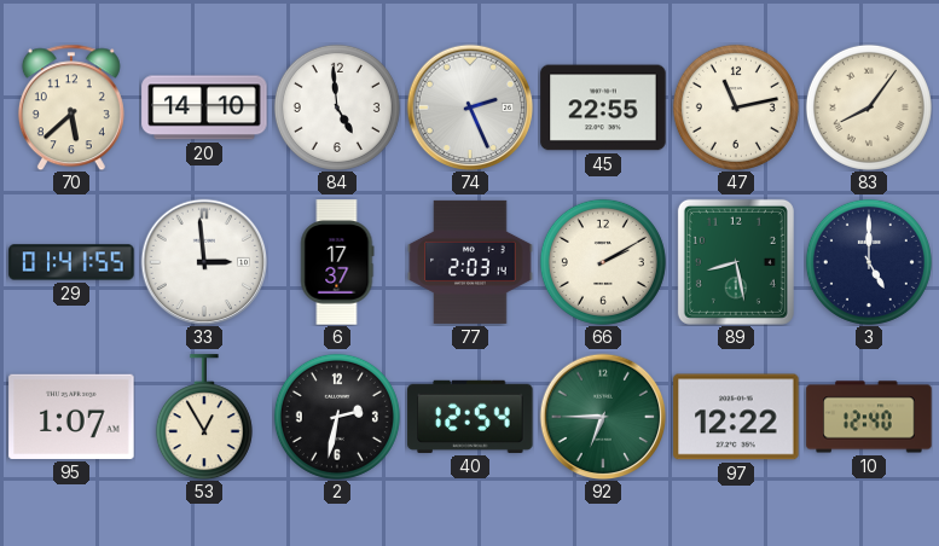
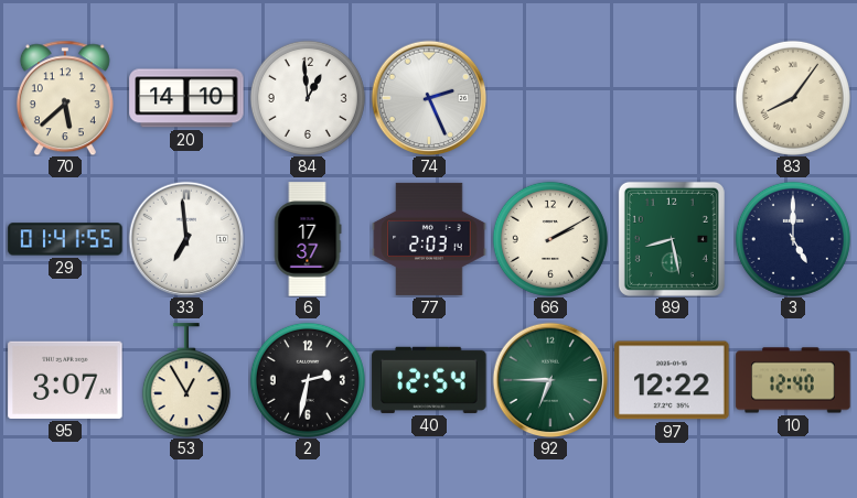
84: 4:59 -> 12:59
45: 22:55 -> none
47: 11:13 -> none
33: 2:59 -> 6:59
95: 1:07 -> 3:07
